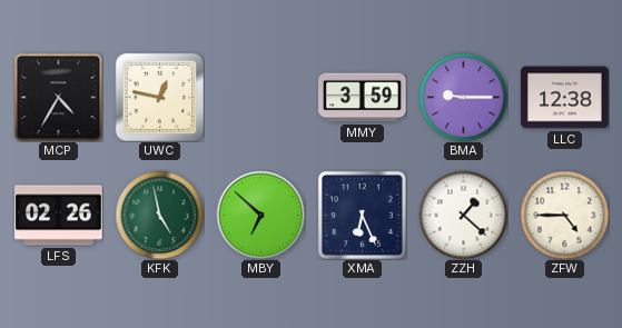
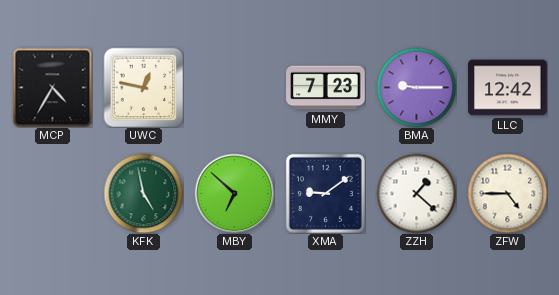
MMY: 3:59 -> 7:23
LLC: 12:38 -> 12:42
LFS: 02:26 -> none
XMA: 6:26 -> 9:09
